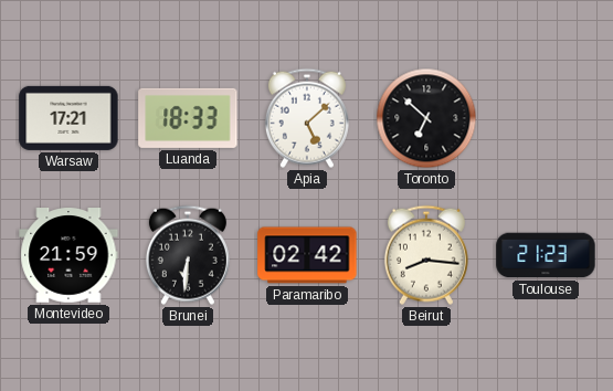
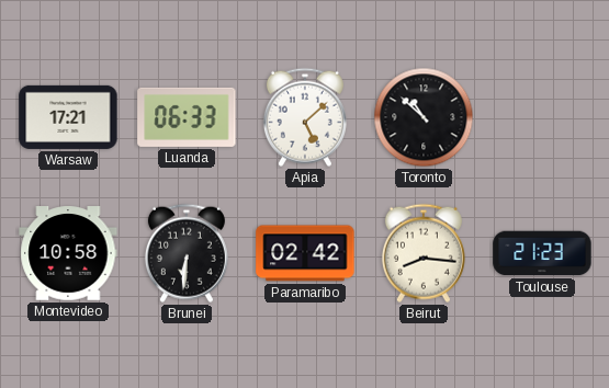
Luanda: 18:33 -> 06:33
Toronto: 6:52 -> 10:52
Montevideo: 21:59 -> 10:58
